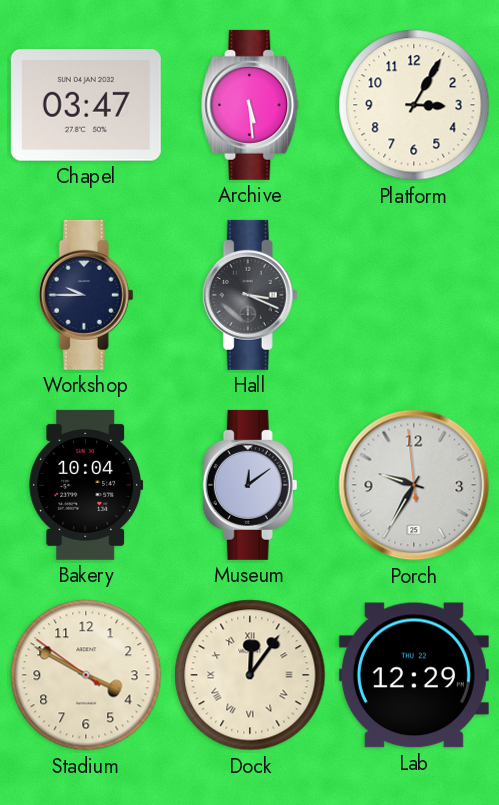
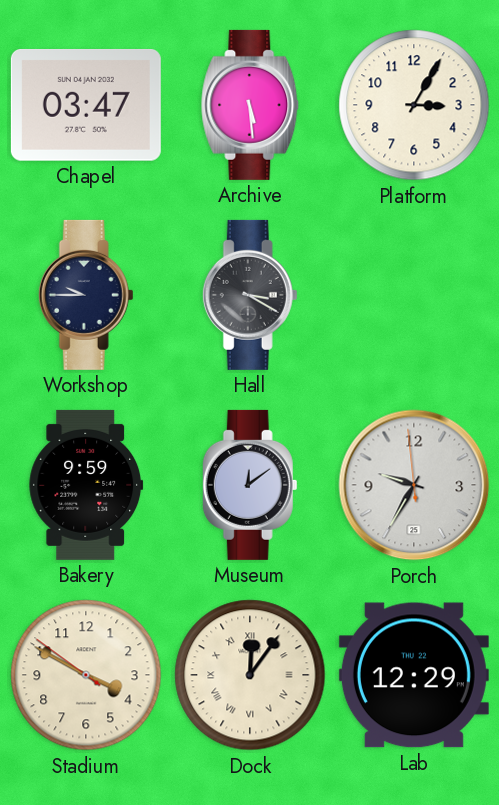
Hall: 3:19 -> 3:20
Bakery: 10:04 -> 9:59
